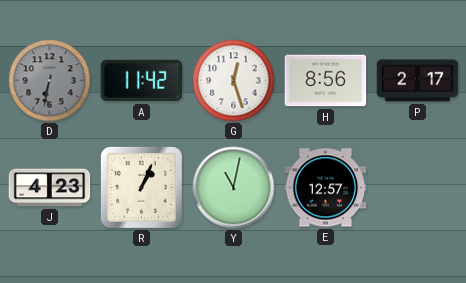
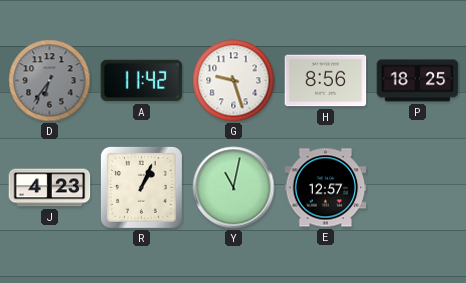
D: 6:32 -> 6:36
G: 12:27 -> 9:27
P: 2:17 -> 18:25
